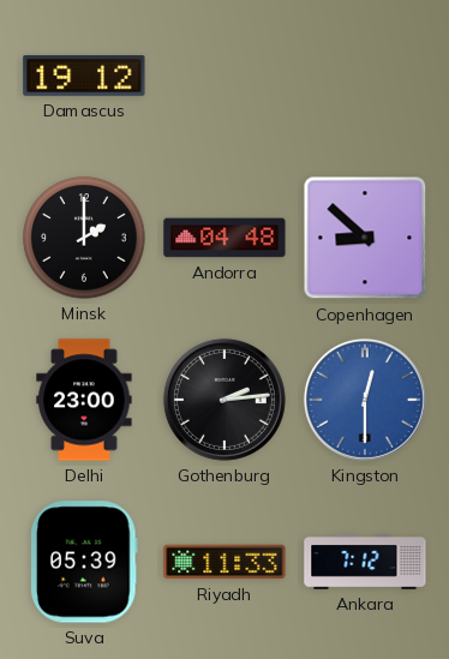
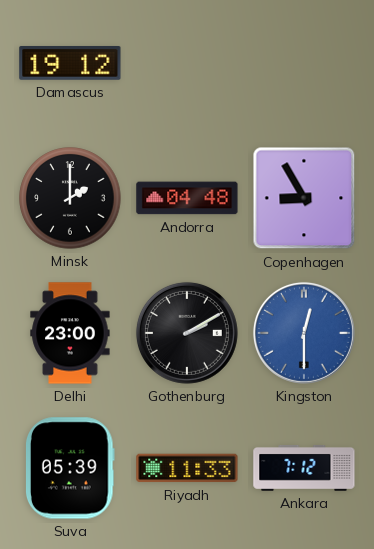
Copenhagen: 8:52 -> 8:55
Gothenburg: 2:14 -> 2:10
